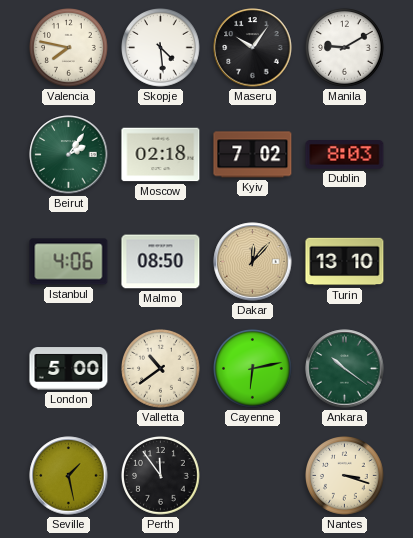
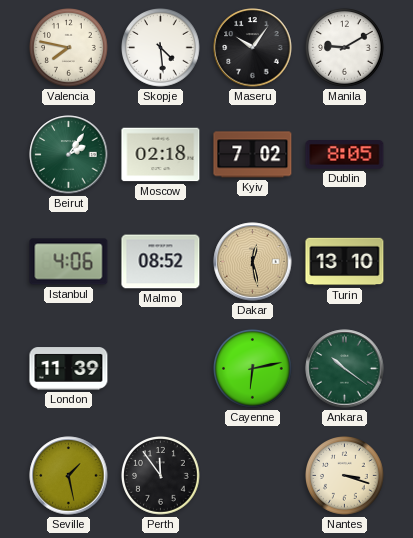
Dublin: 8:03 -> 8:05
Malmo: 08:50 -> 08:52
Dakar: 12:07 -> 12:28
London: 5:00 -> 11:39
Valletta: 10:39 -> none
